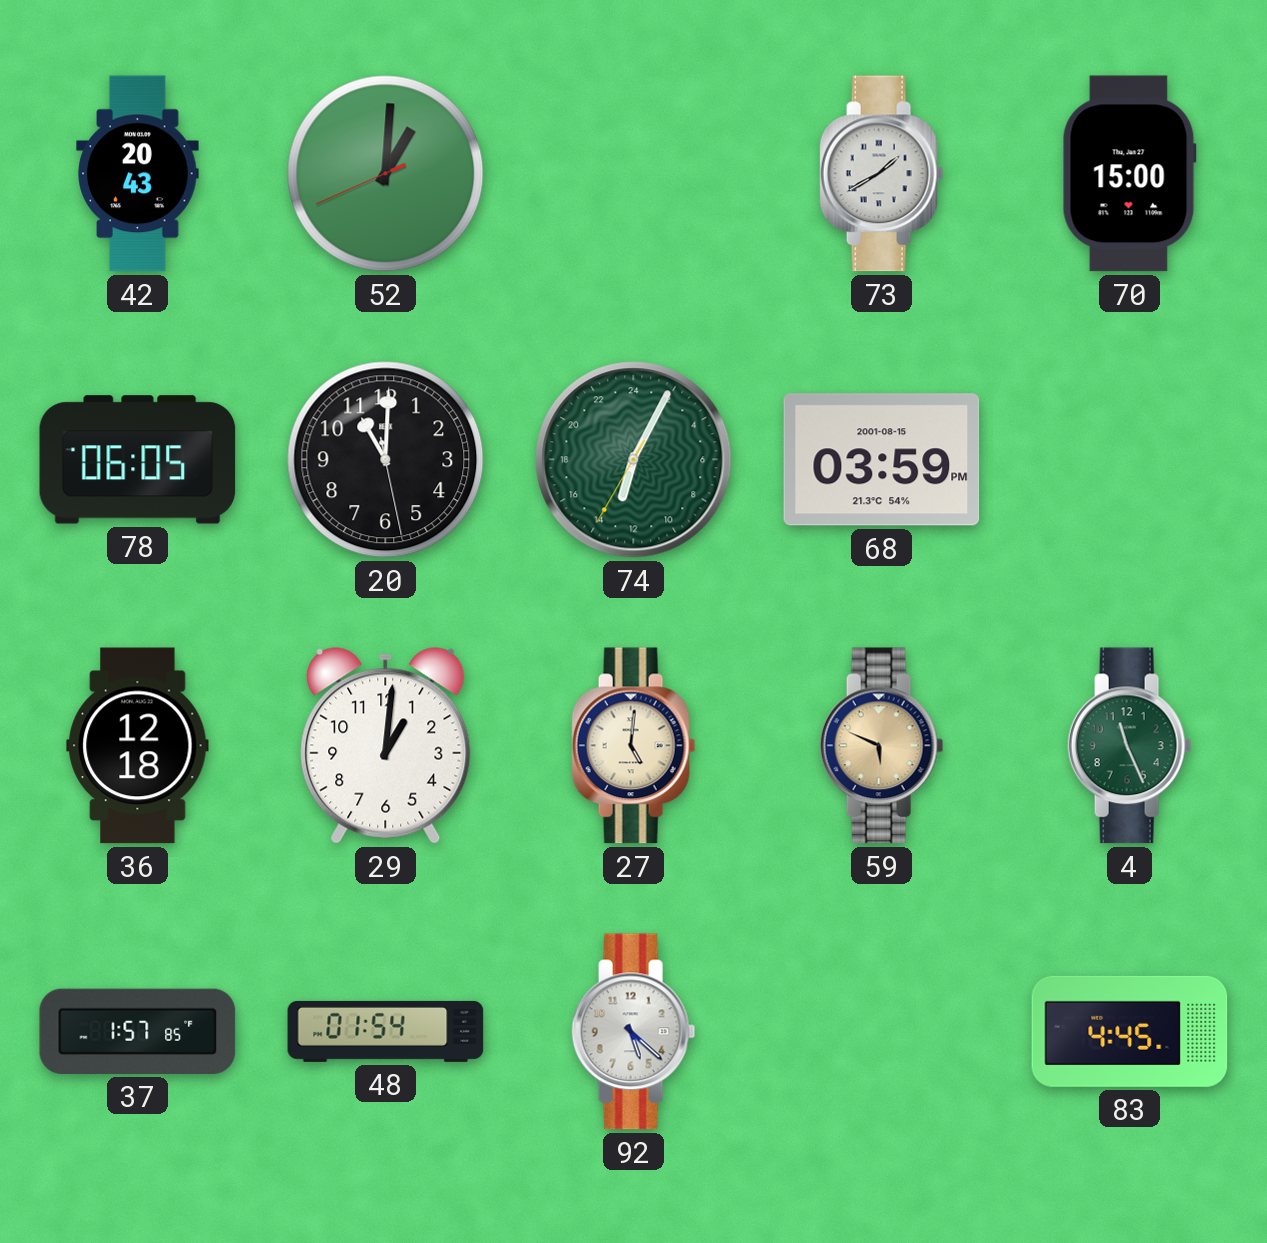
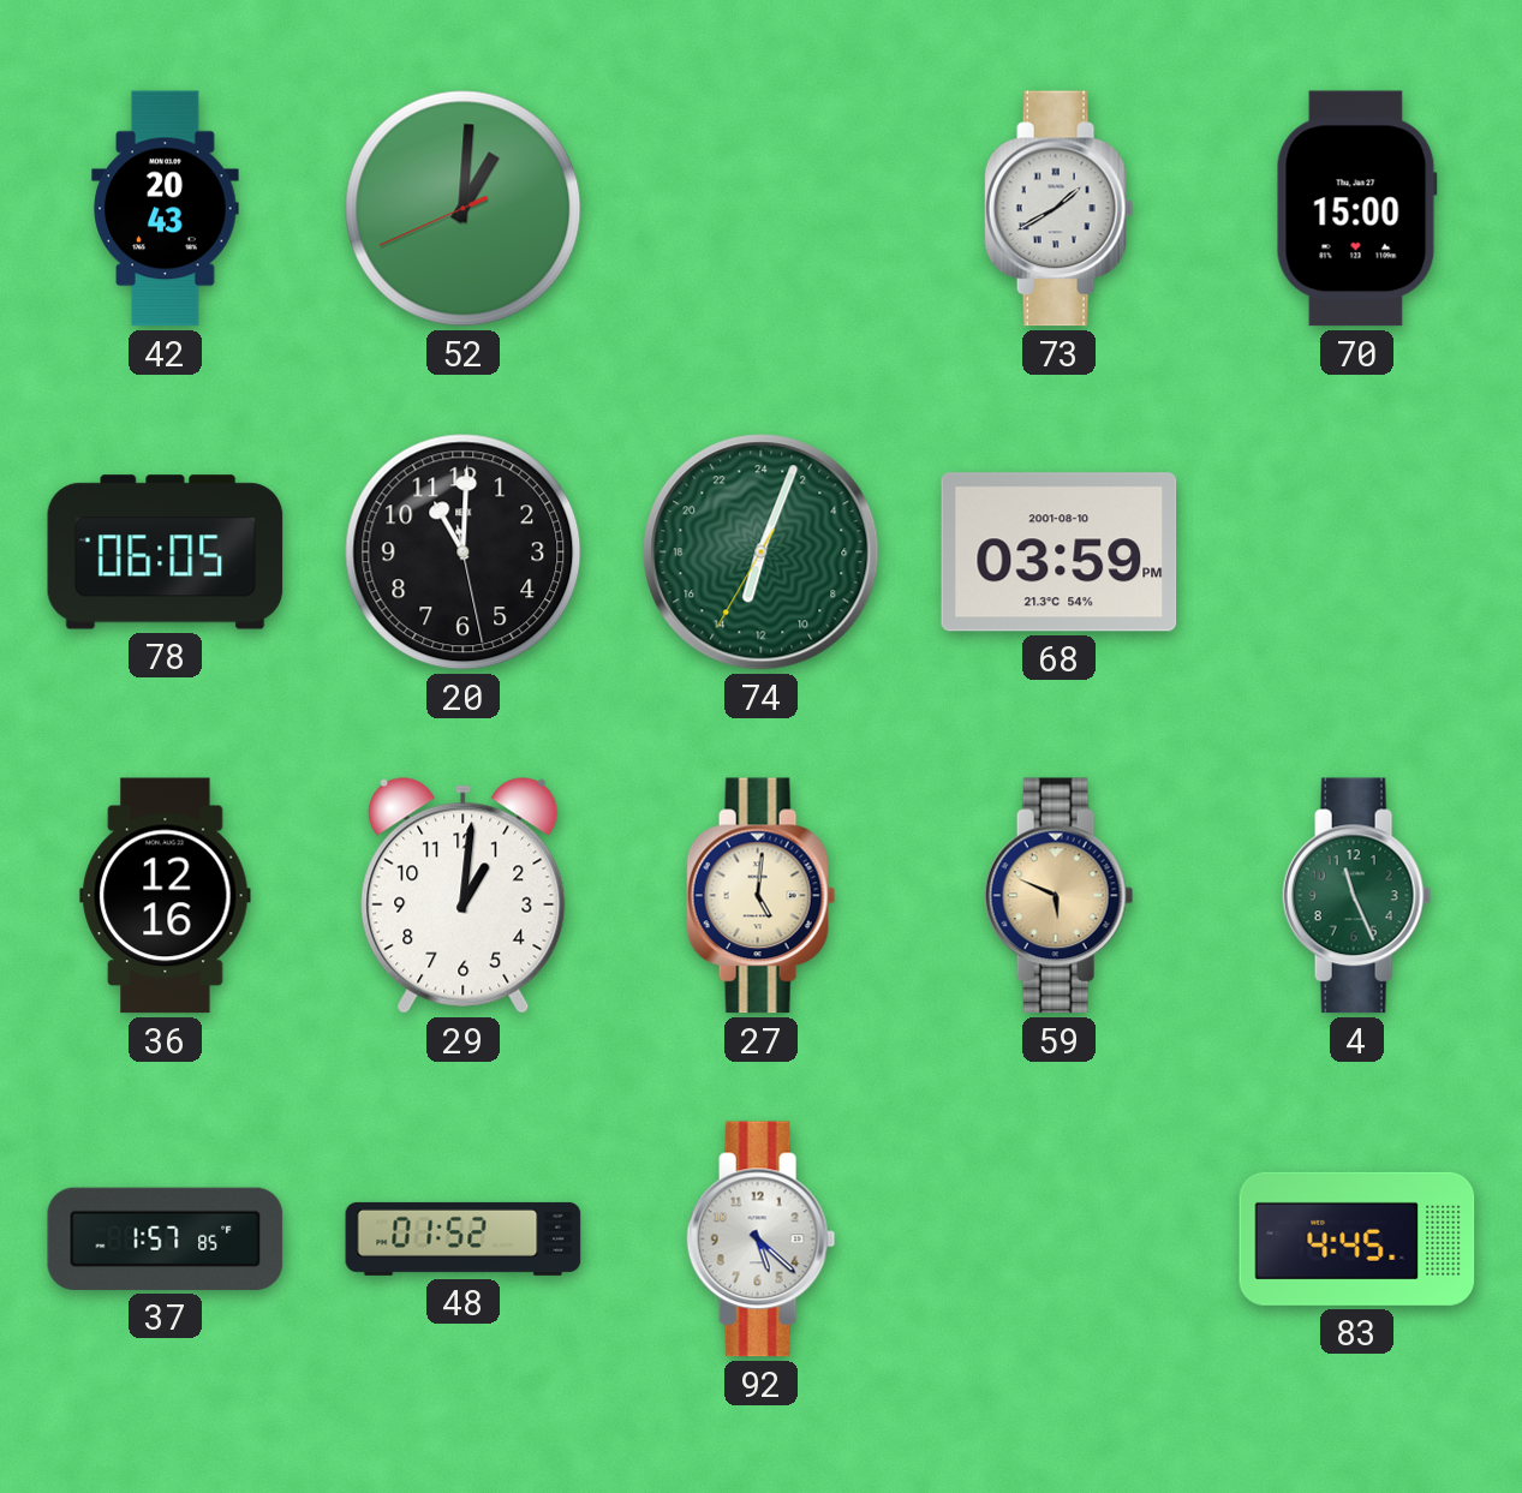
74: 13:04 -> 13:03
68 date: 2001-08-15 -> 2001-08-10
36: 12:18 -> 12:16
48: 01:54 -> 01:52
